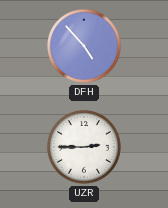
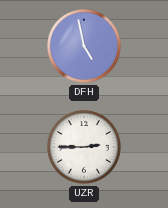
DFH: 4:53 -> 4:58
